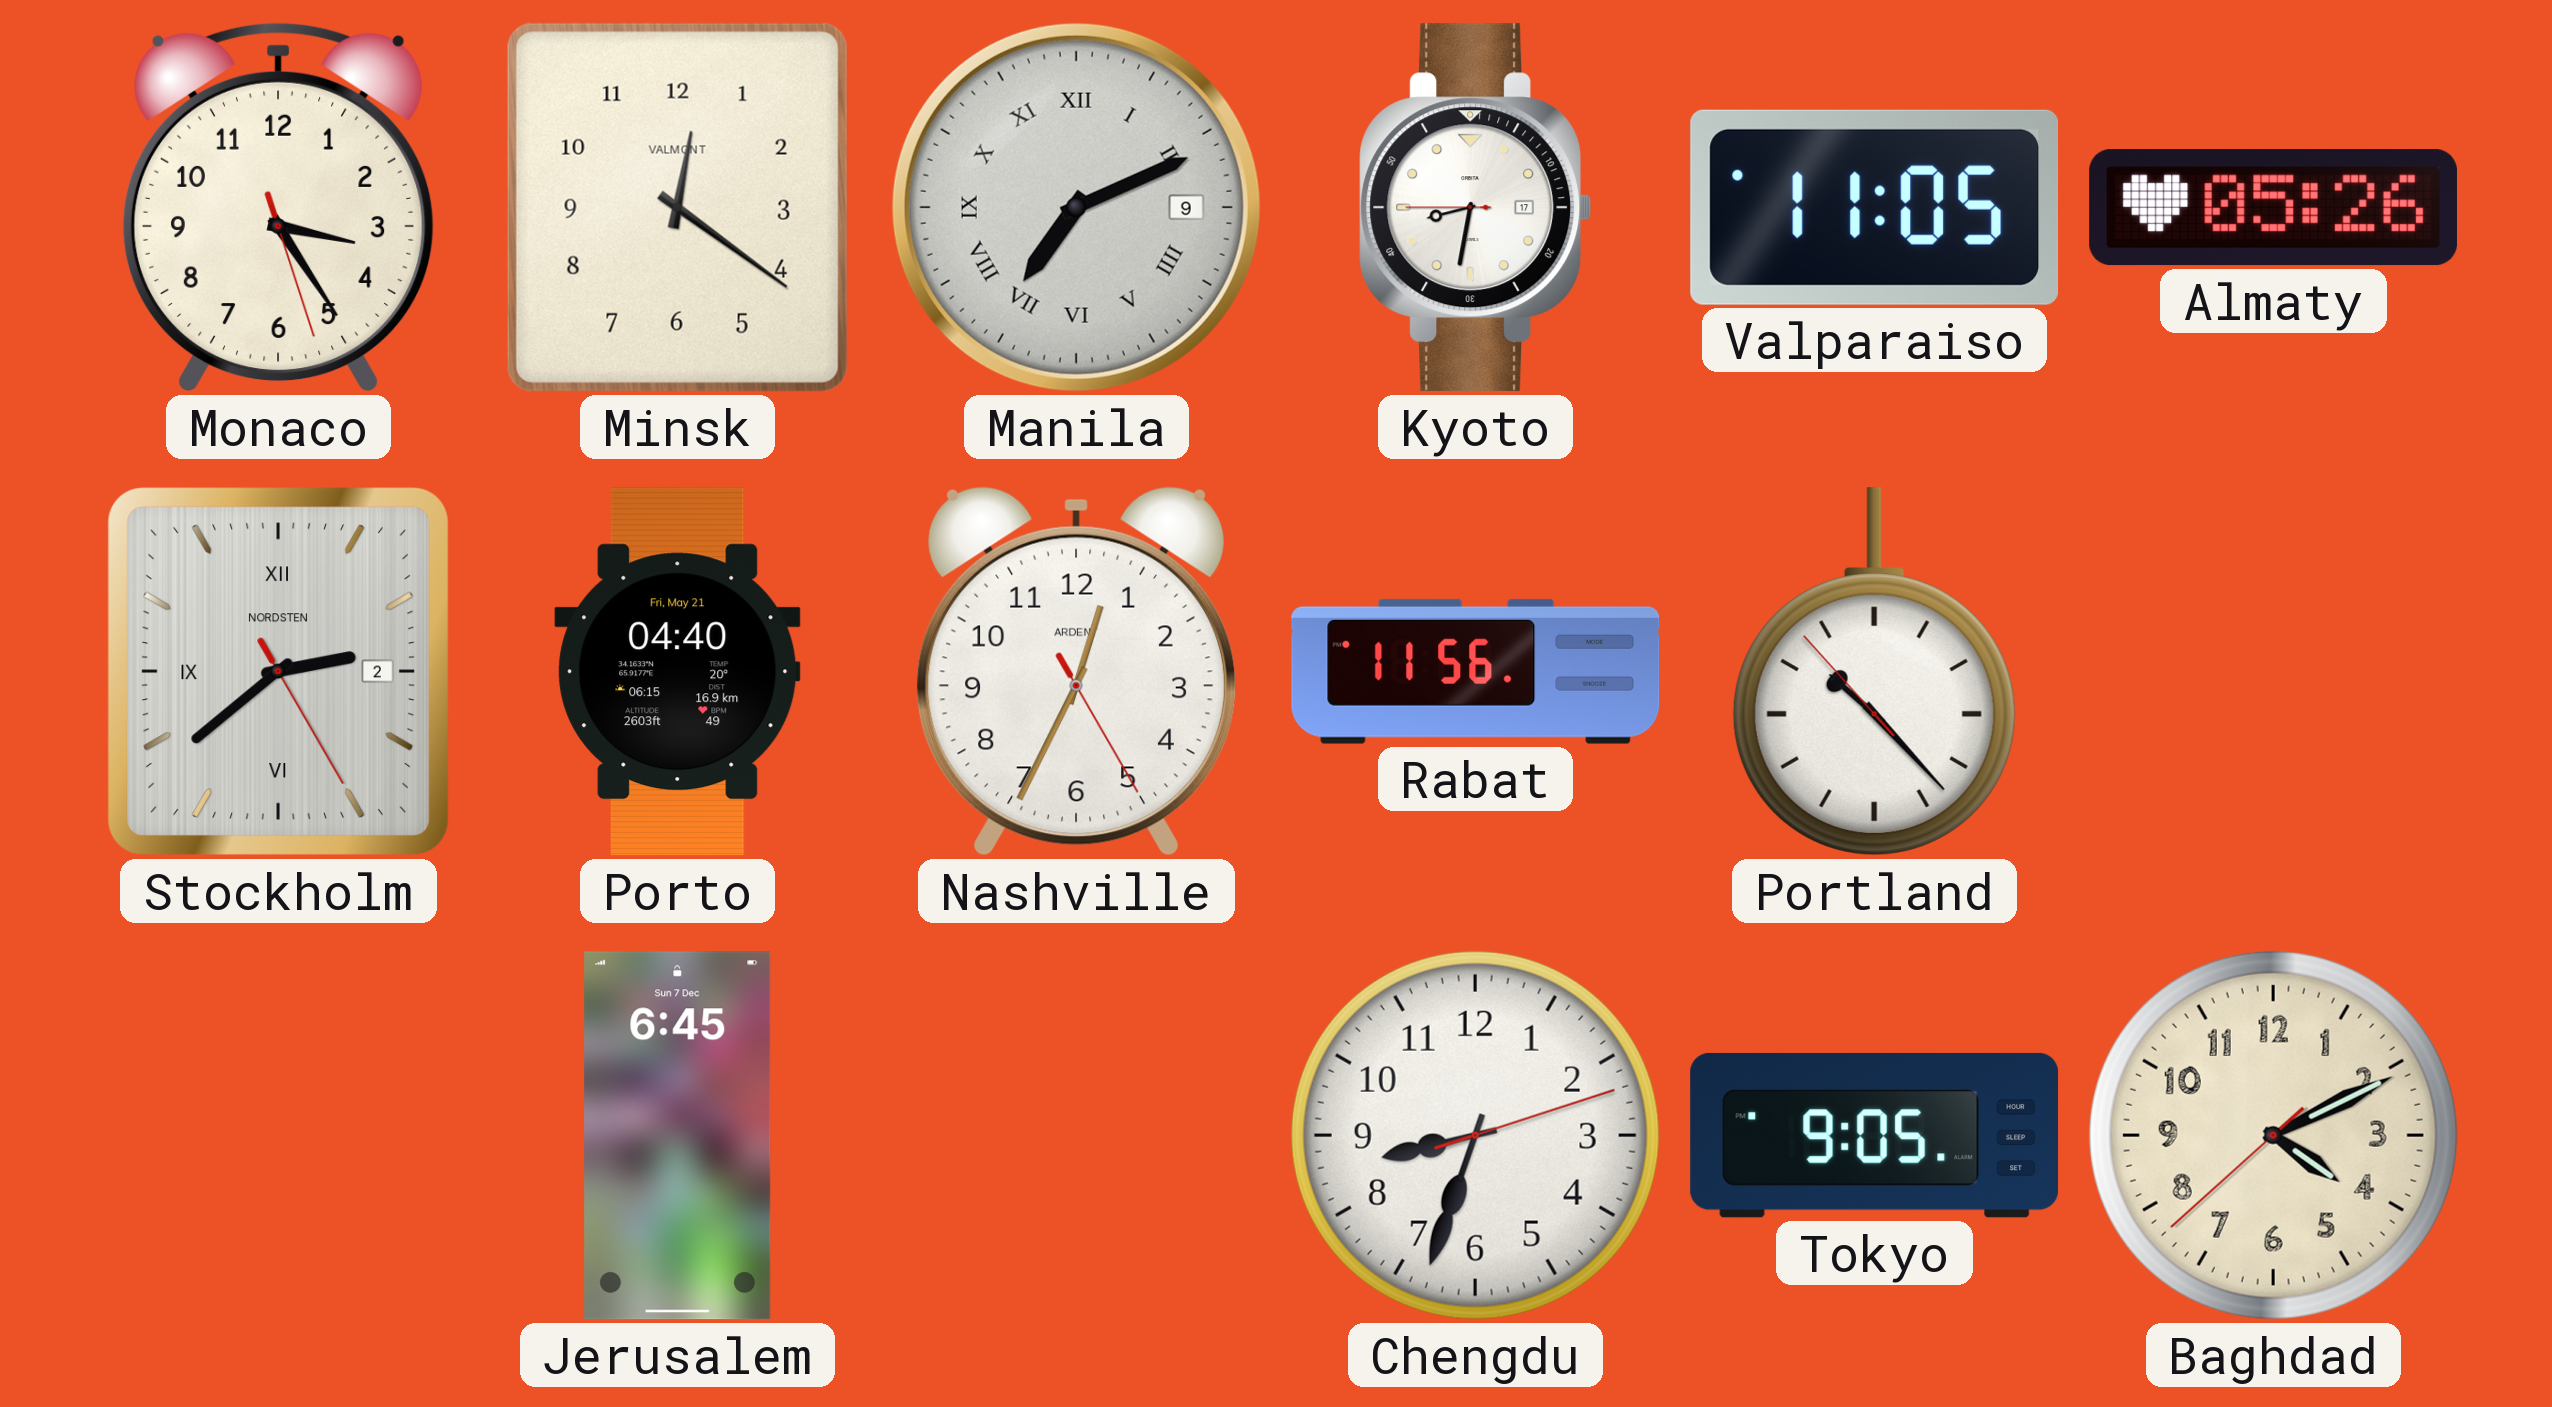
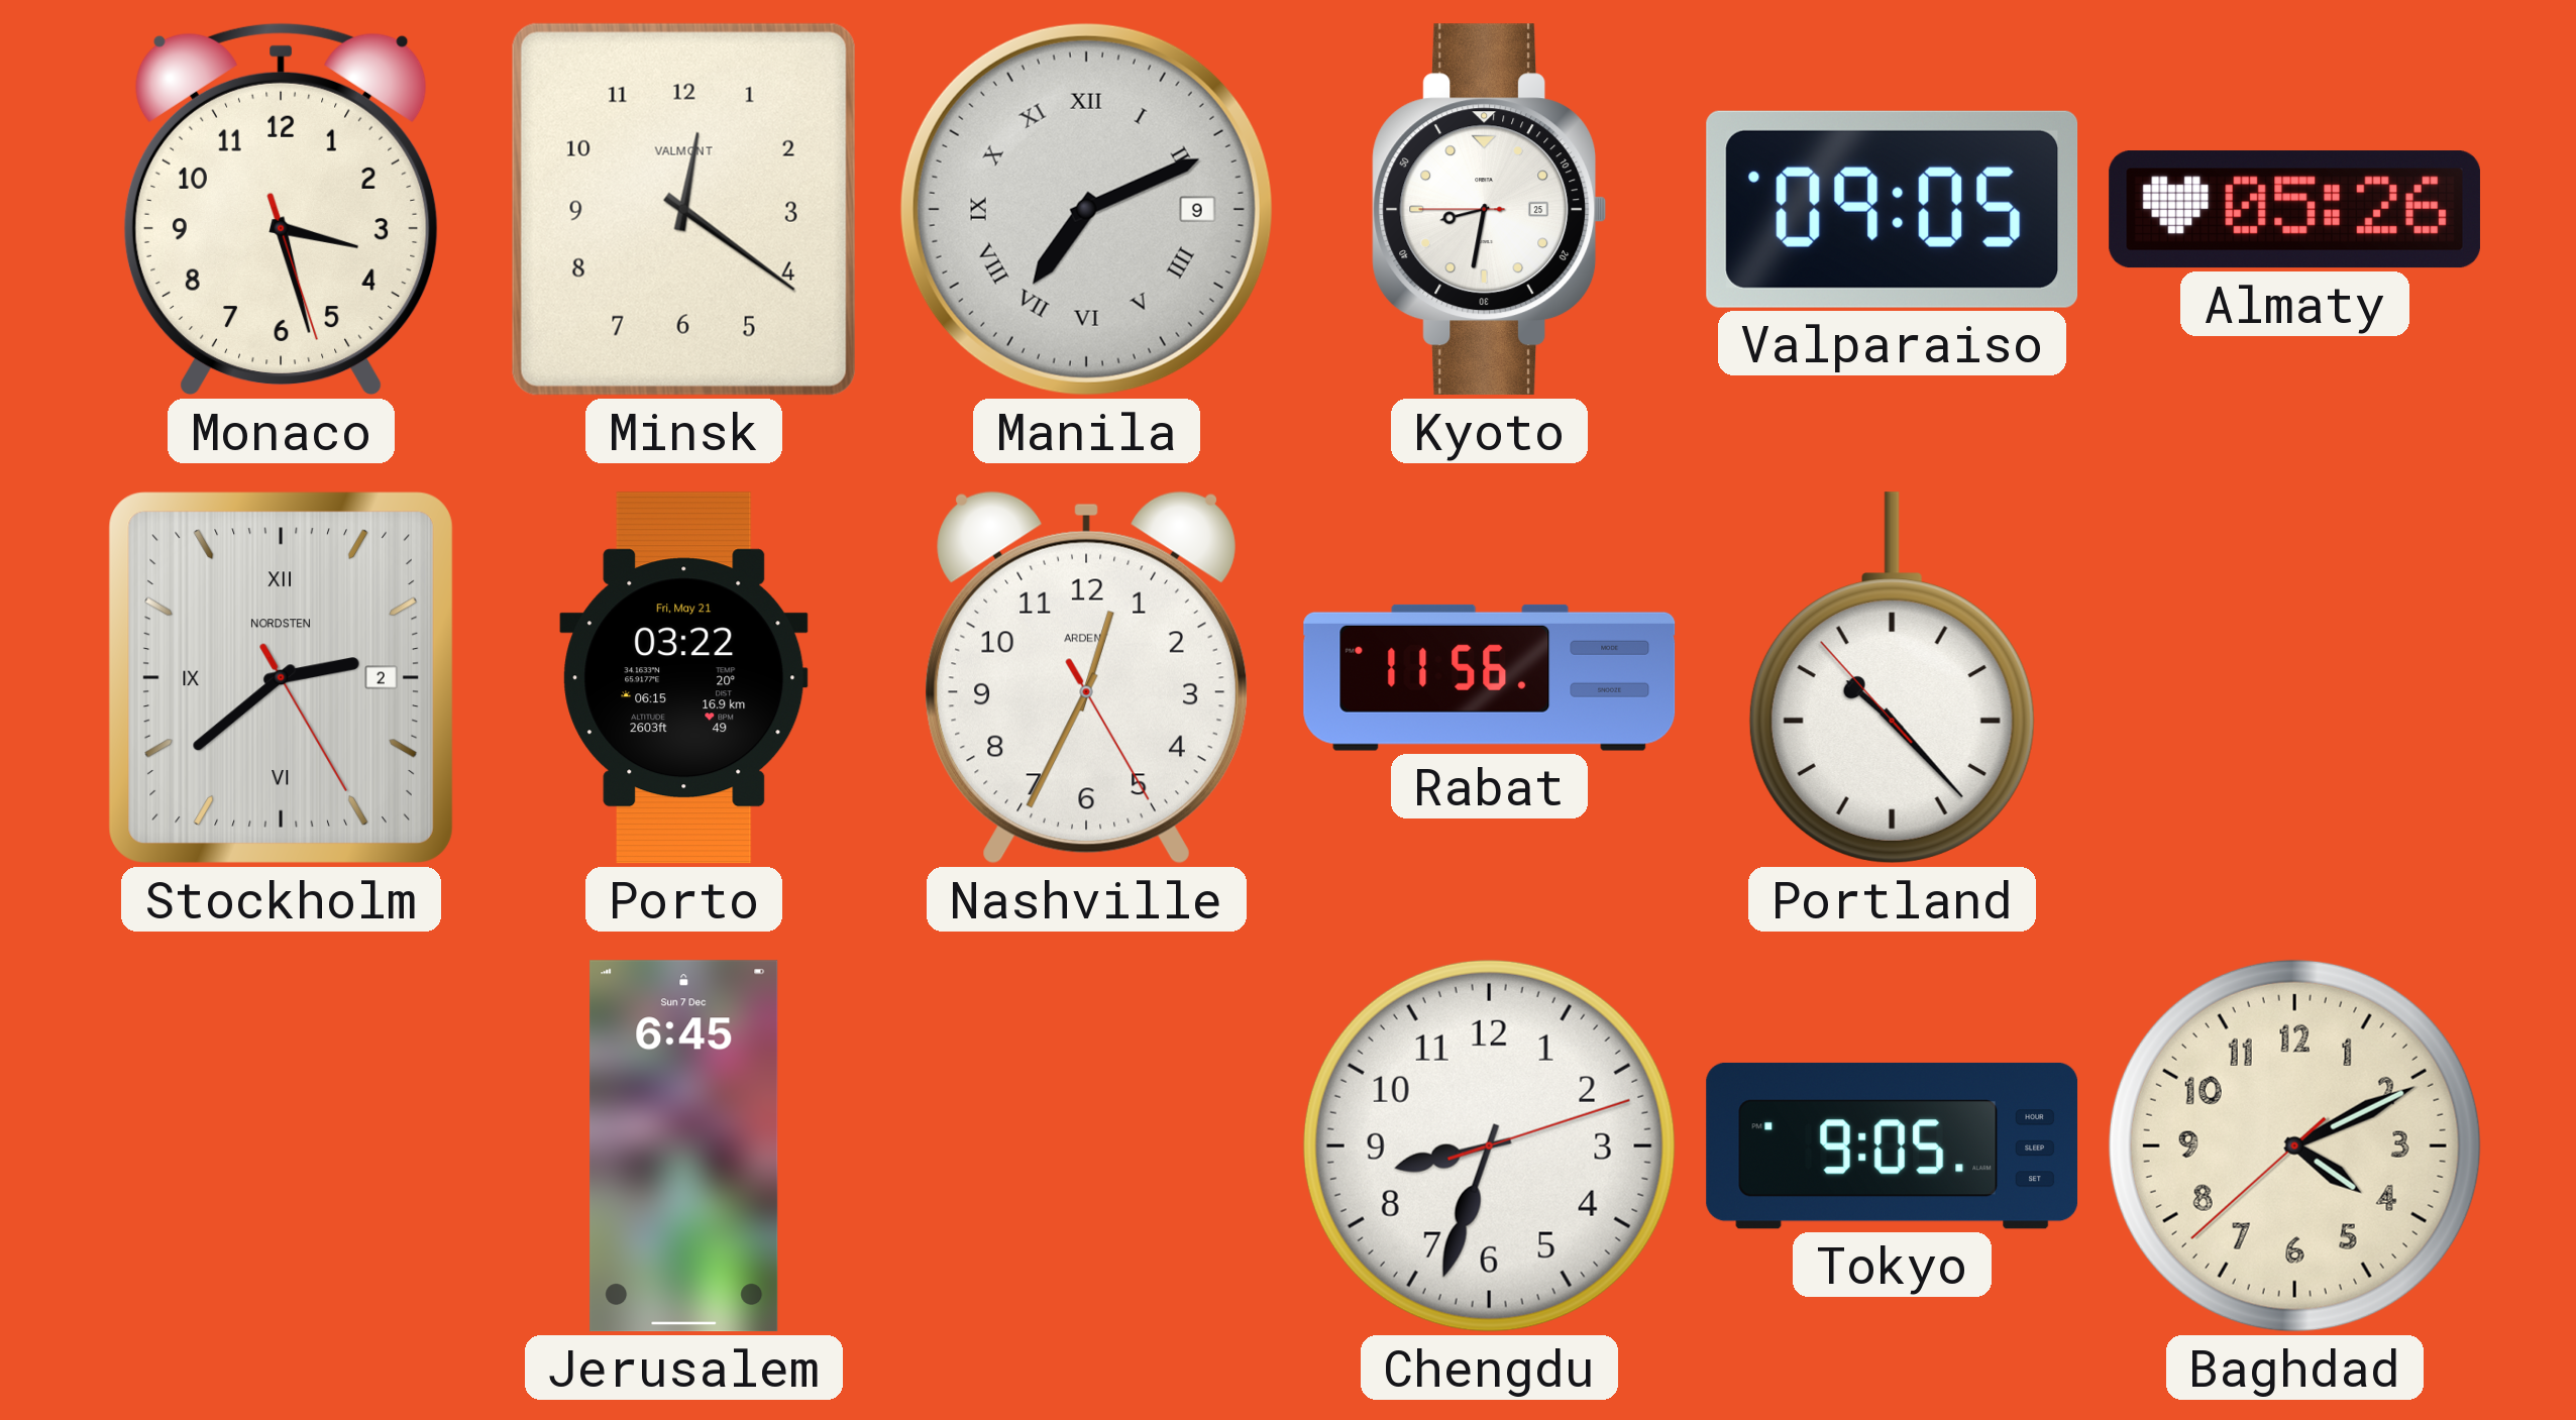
Monaco: 3:24 -> 3:27
Kyoto date: 17 -> 25
Valparaiso: 11:05 -> 09:05
Porto: 04:40 -> 03:22
